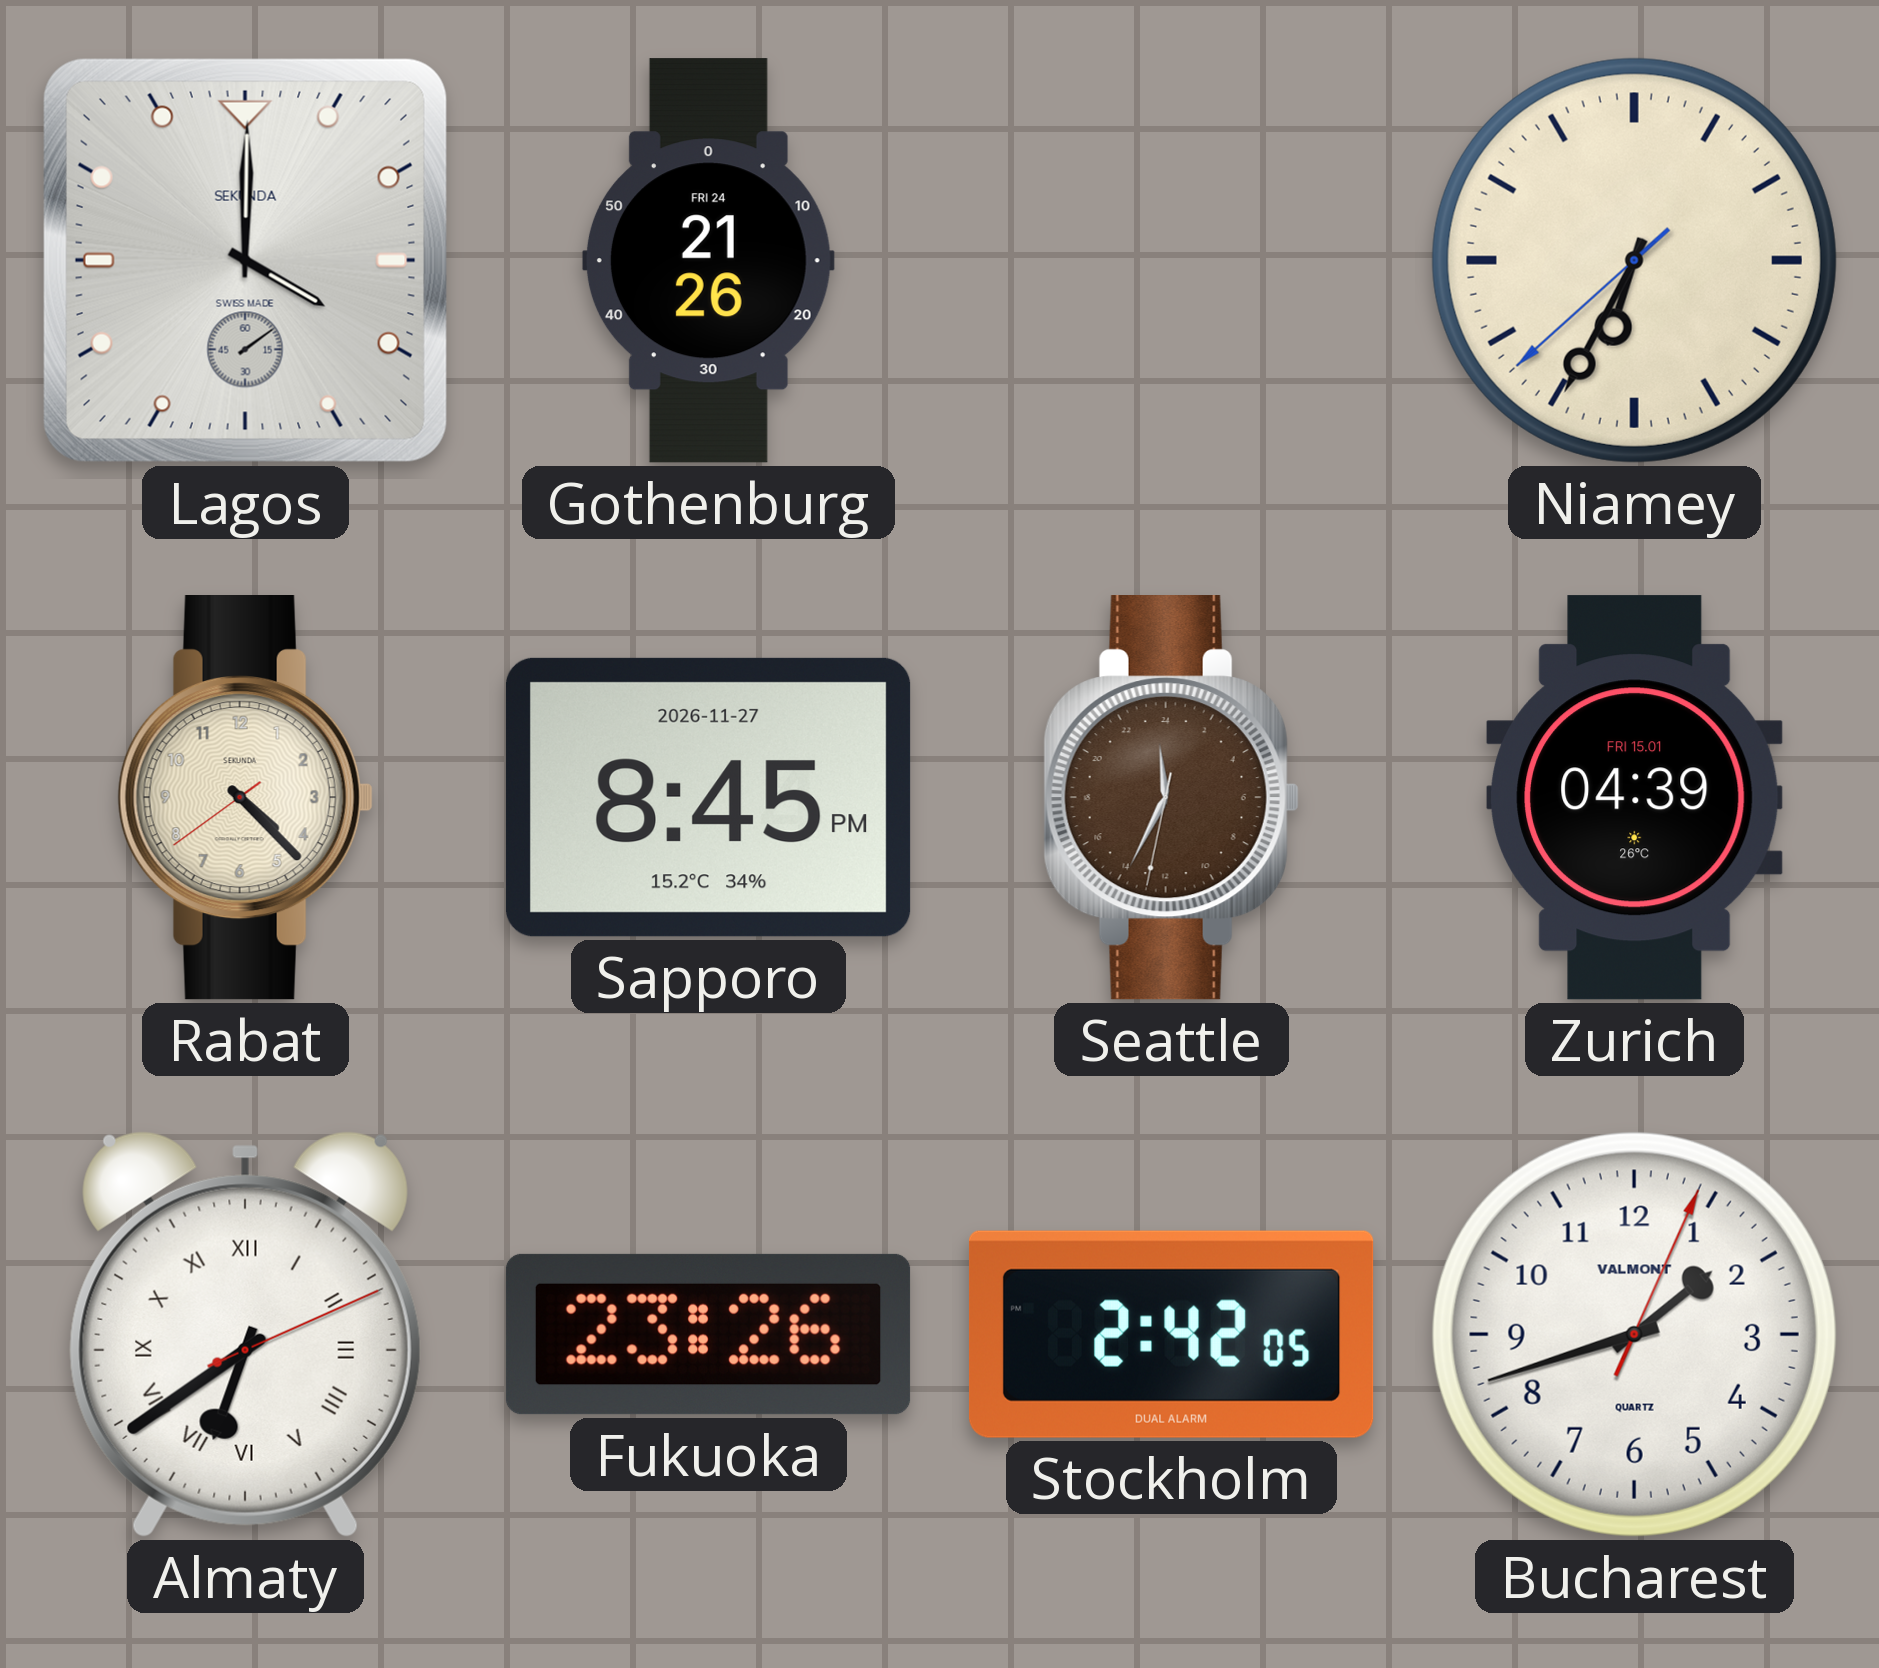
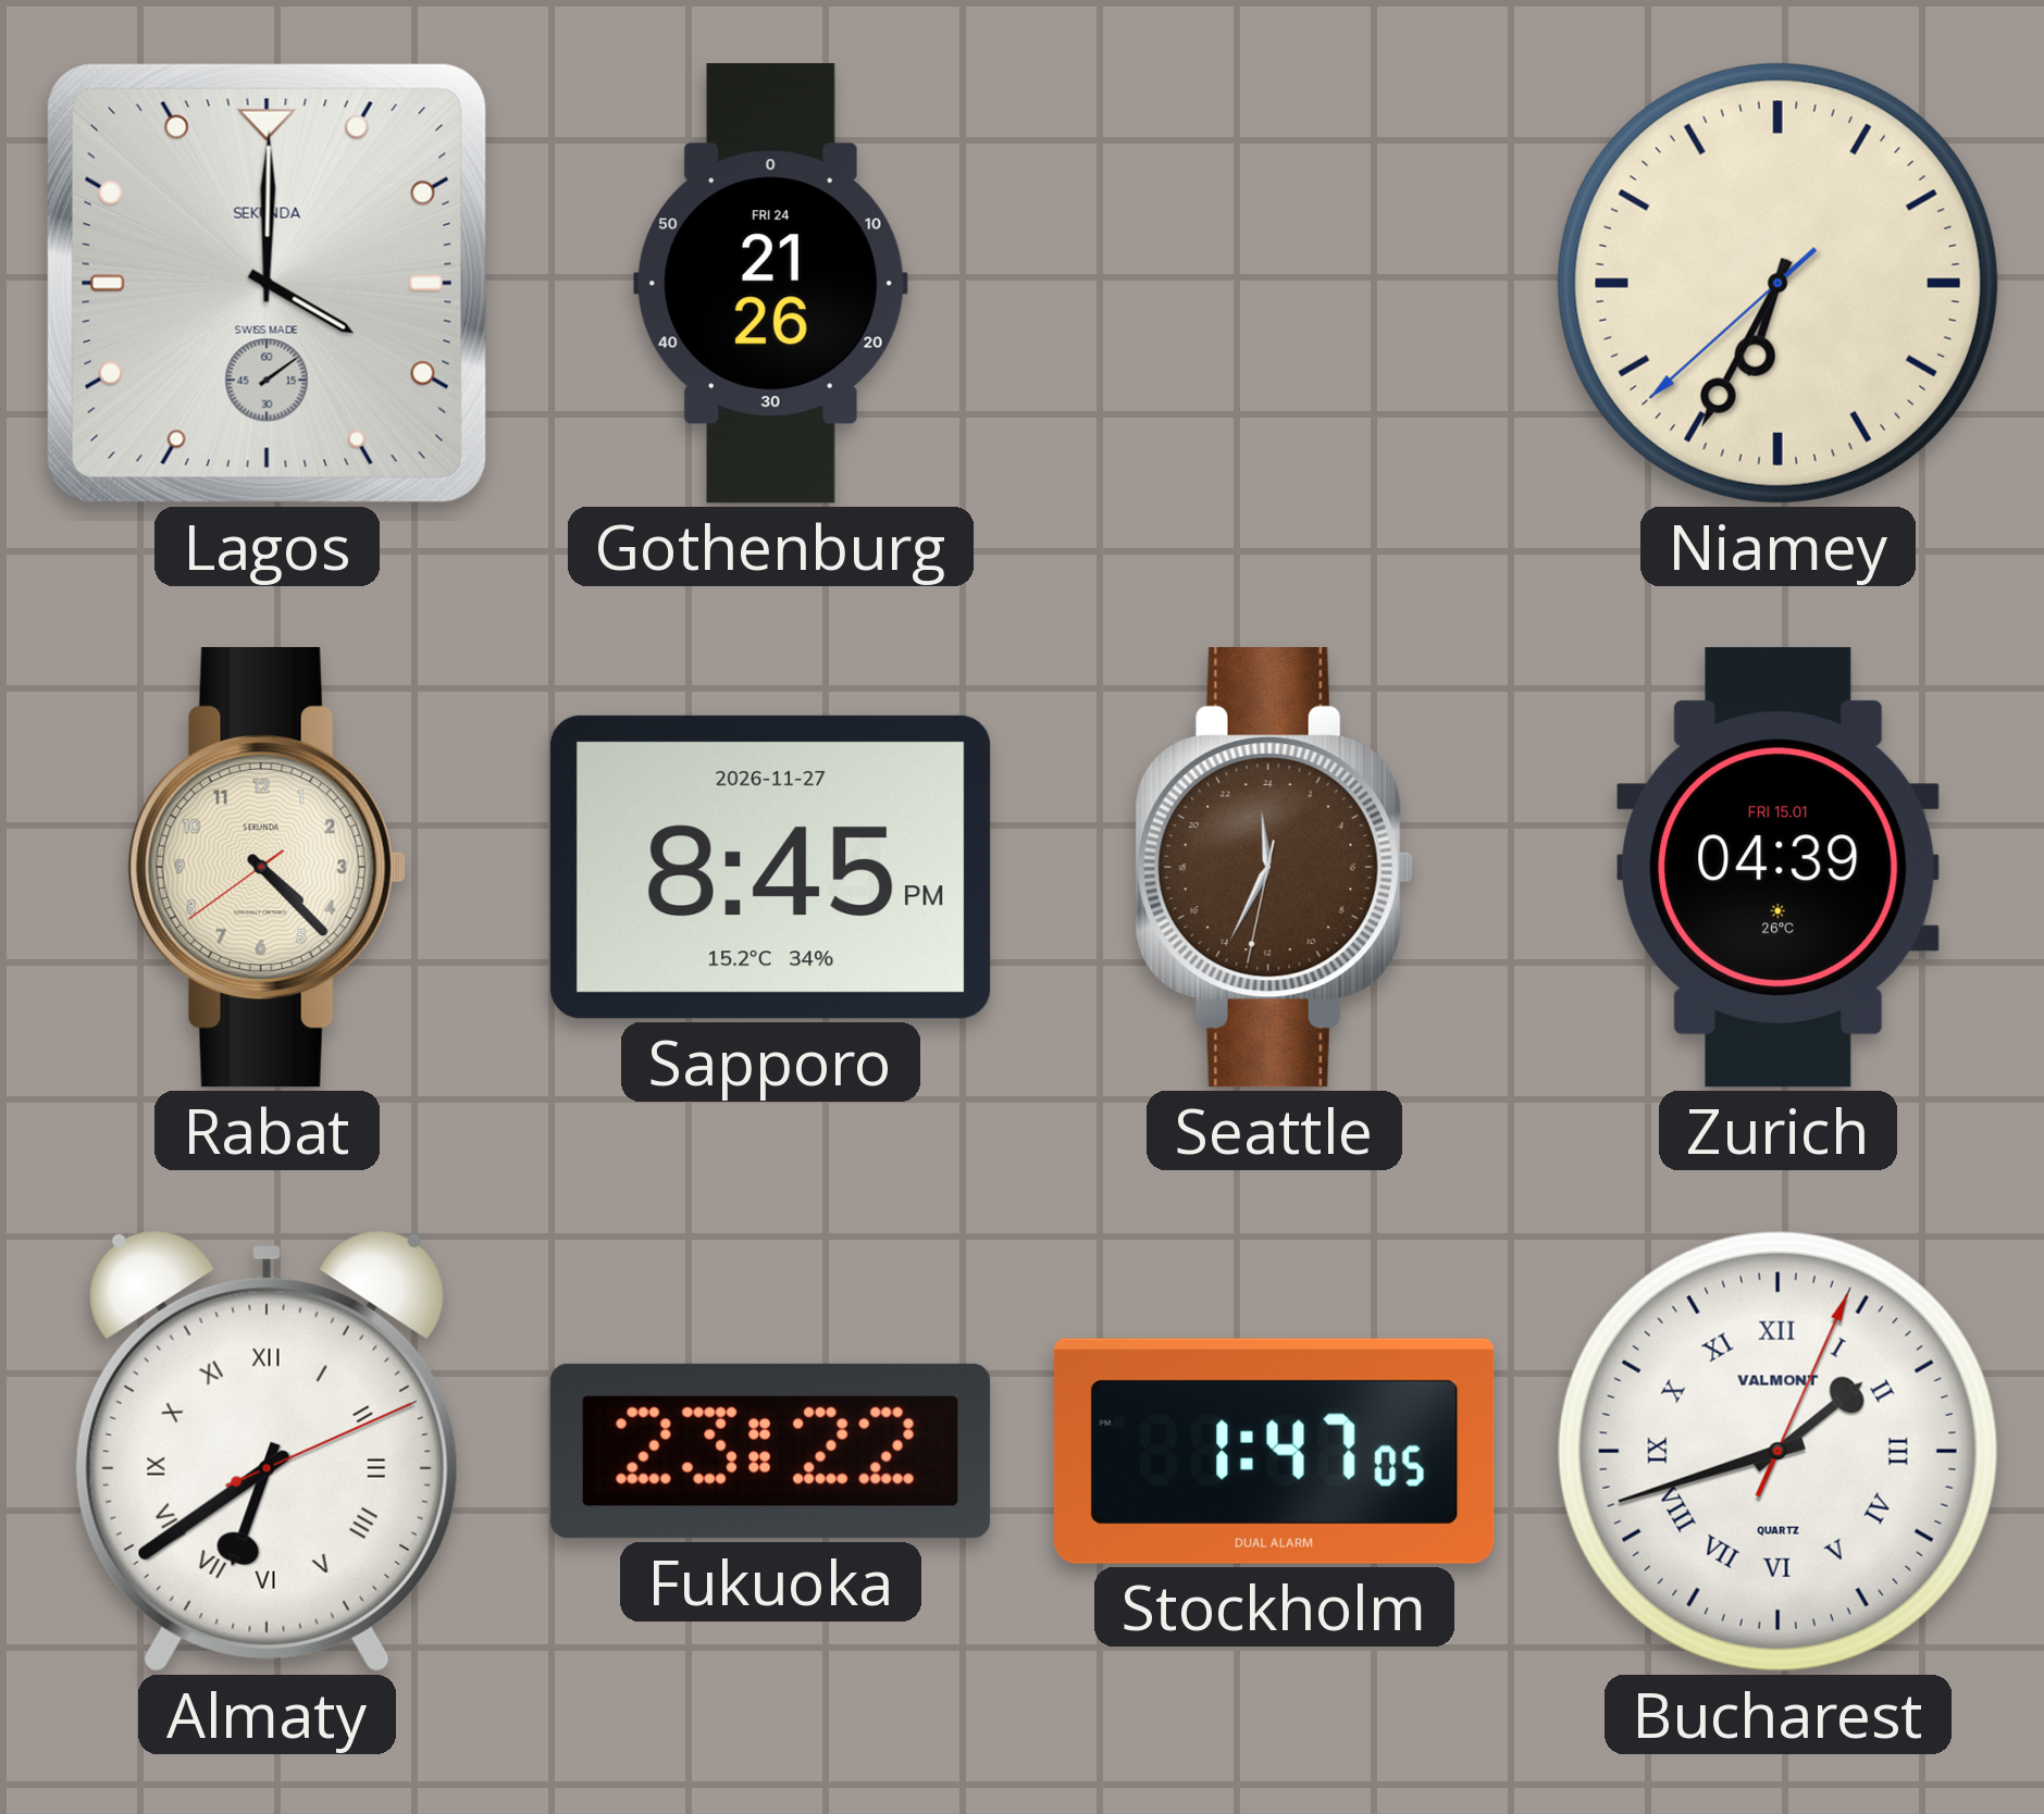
Fukuoka: 23:26 -> 23:22
Stockholm: 2:42 -> 1:47
Bucharest numerals: Arabic -> Roman
